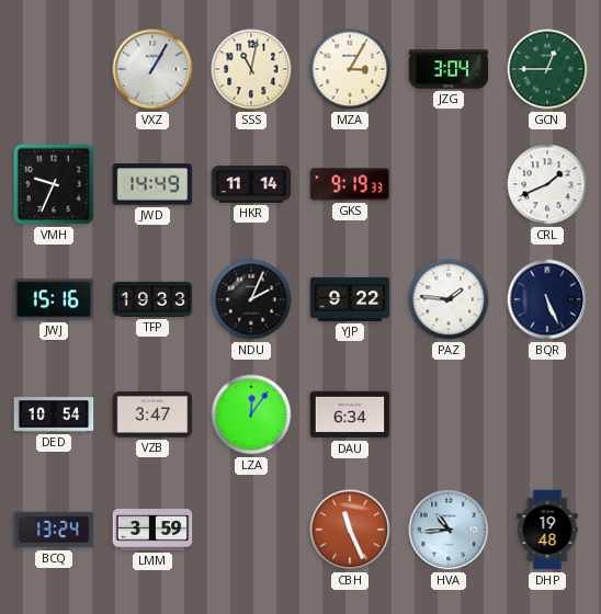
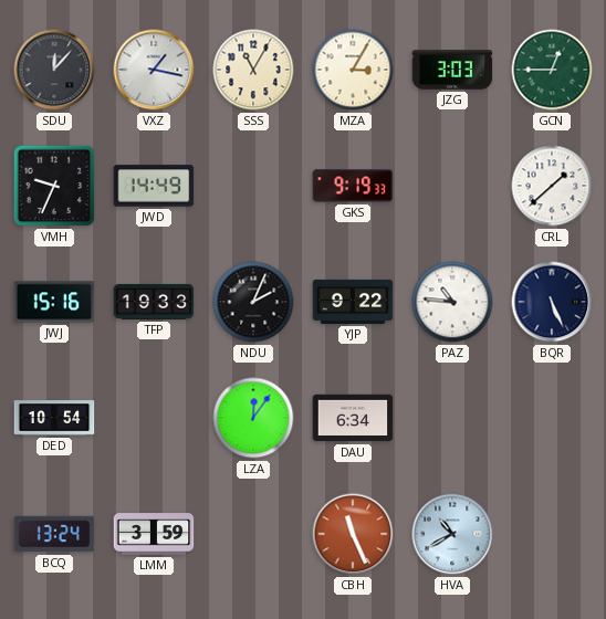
SDU: none -> 12:07
VXZ: 1:05 -> 1:17
SSS: 11:02 -> 11:05
JZG: 3:04 -> 3:03
HKR: 11:14 -> none
CRL: 1:41 -> 1:38
PAZ: 1:46 -> 10:46
VZB: 3:47 -> none
HVA: 10:44 -> 10:40
DHP: 19:48 -> none
